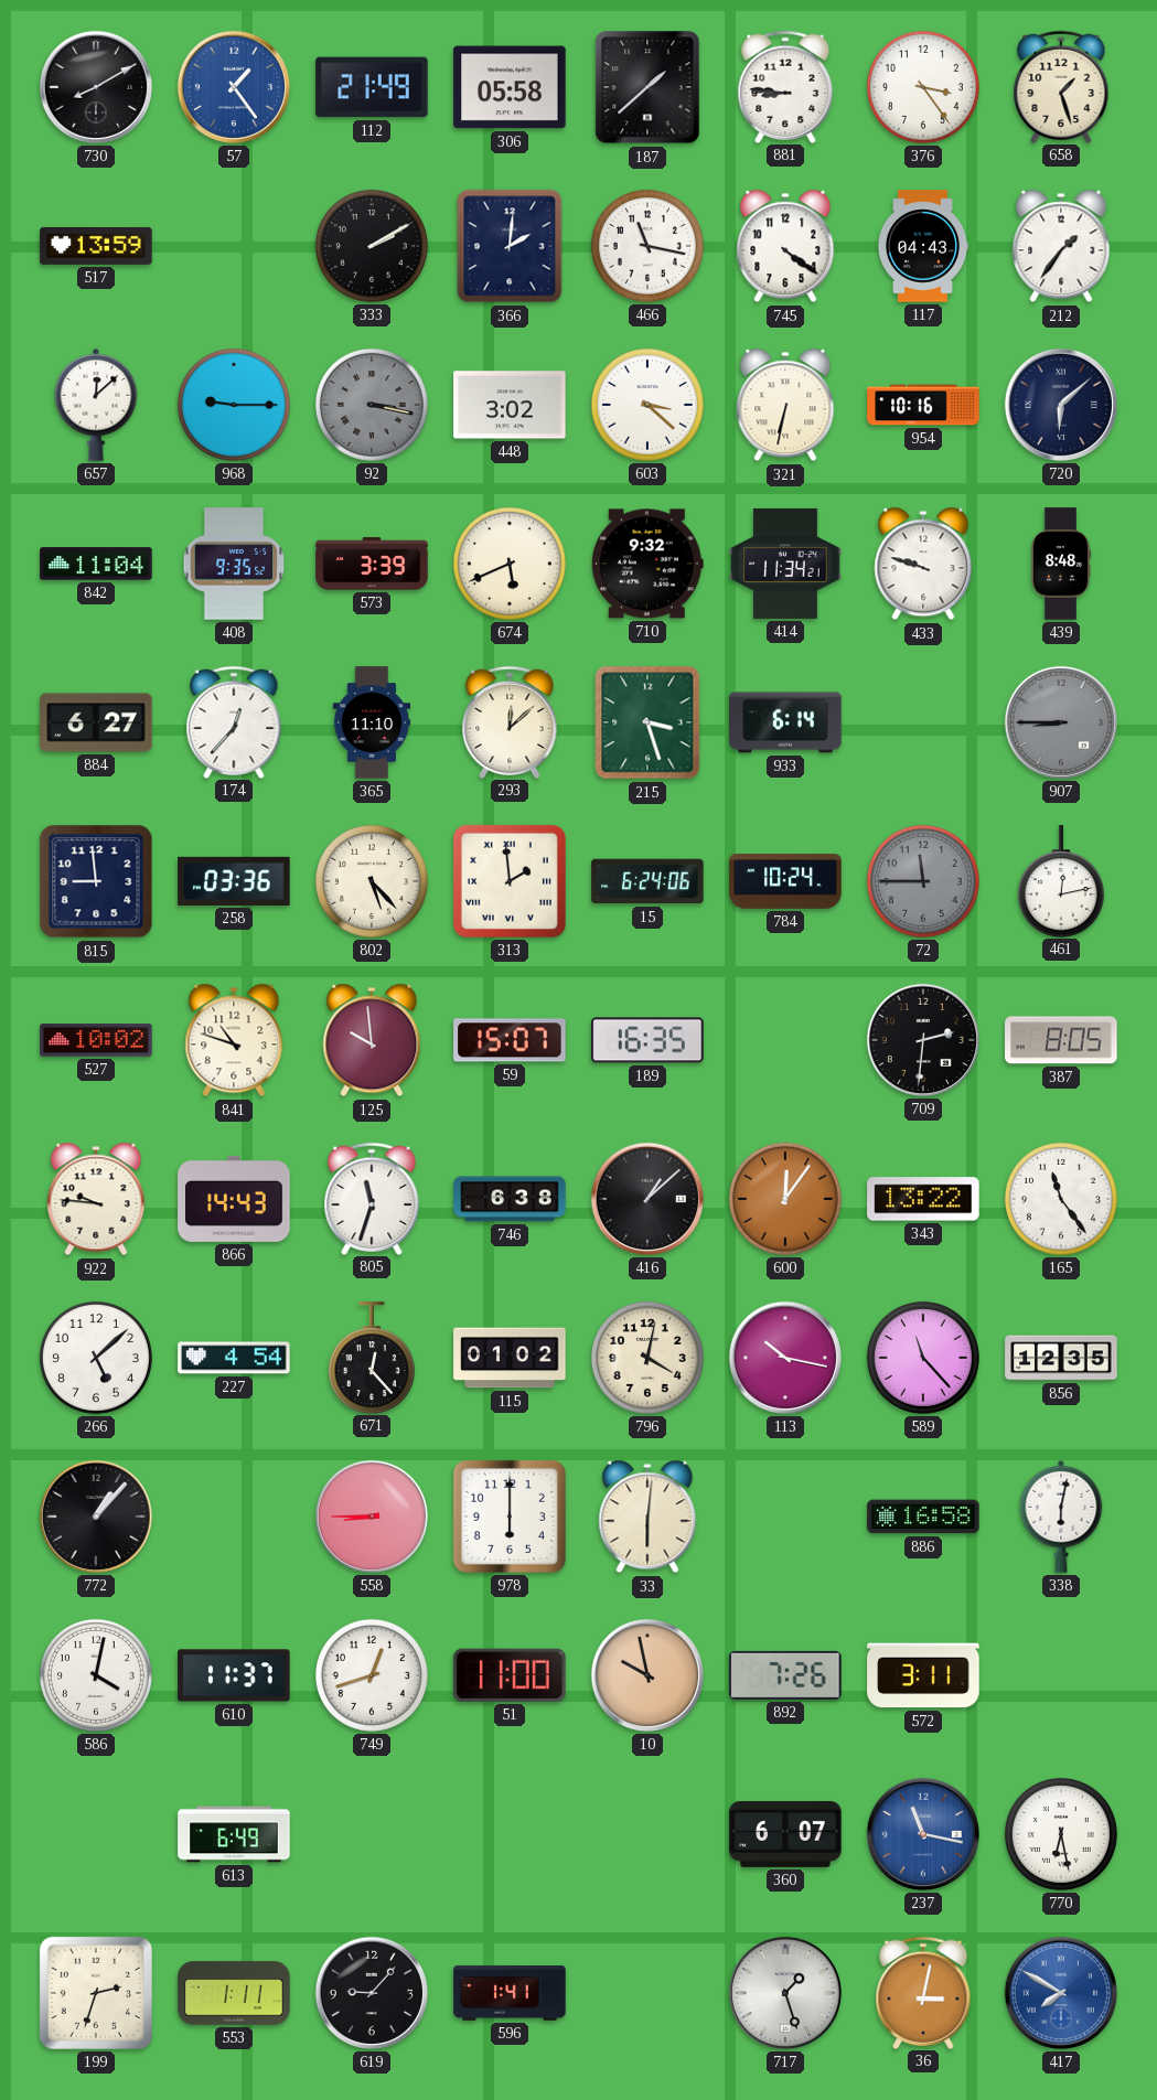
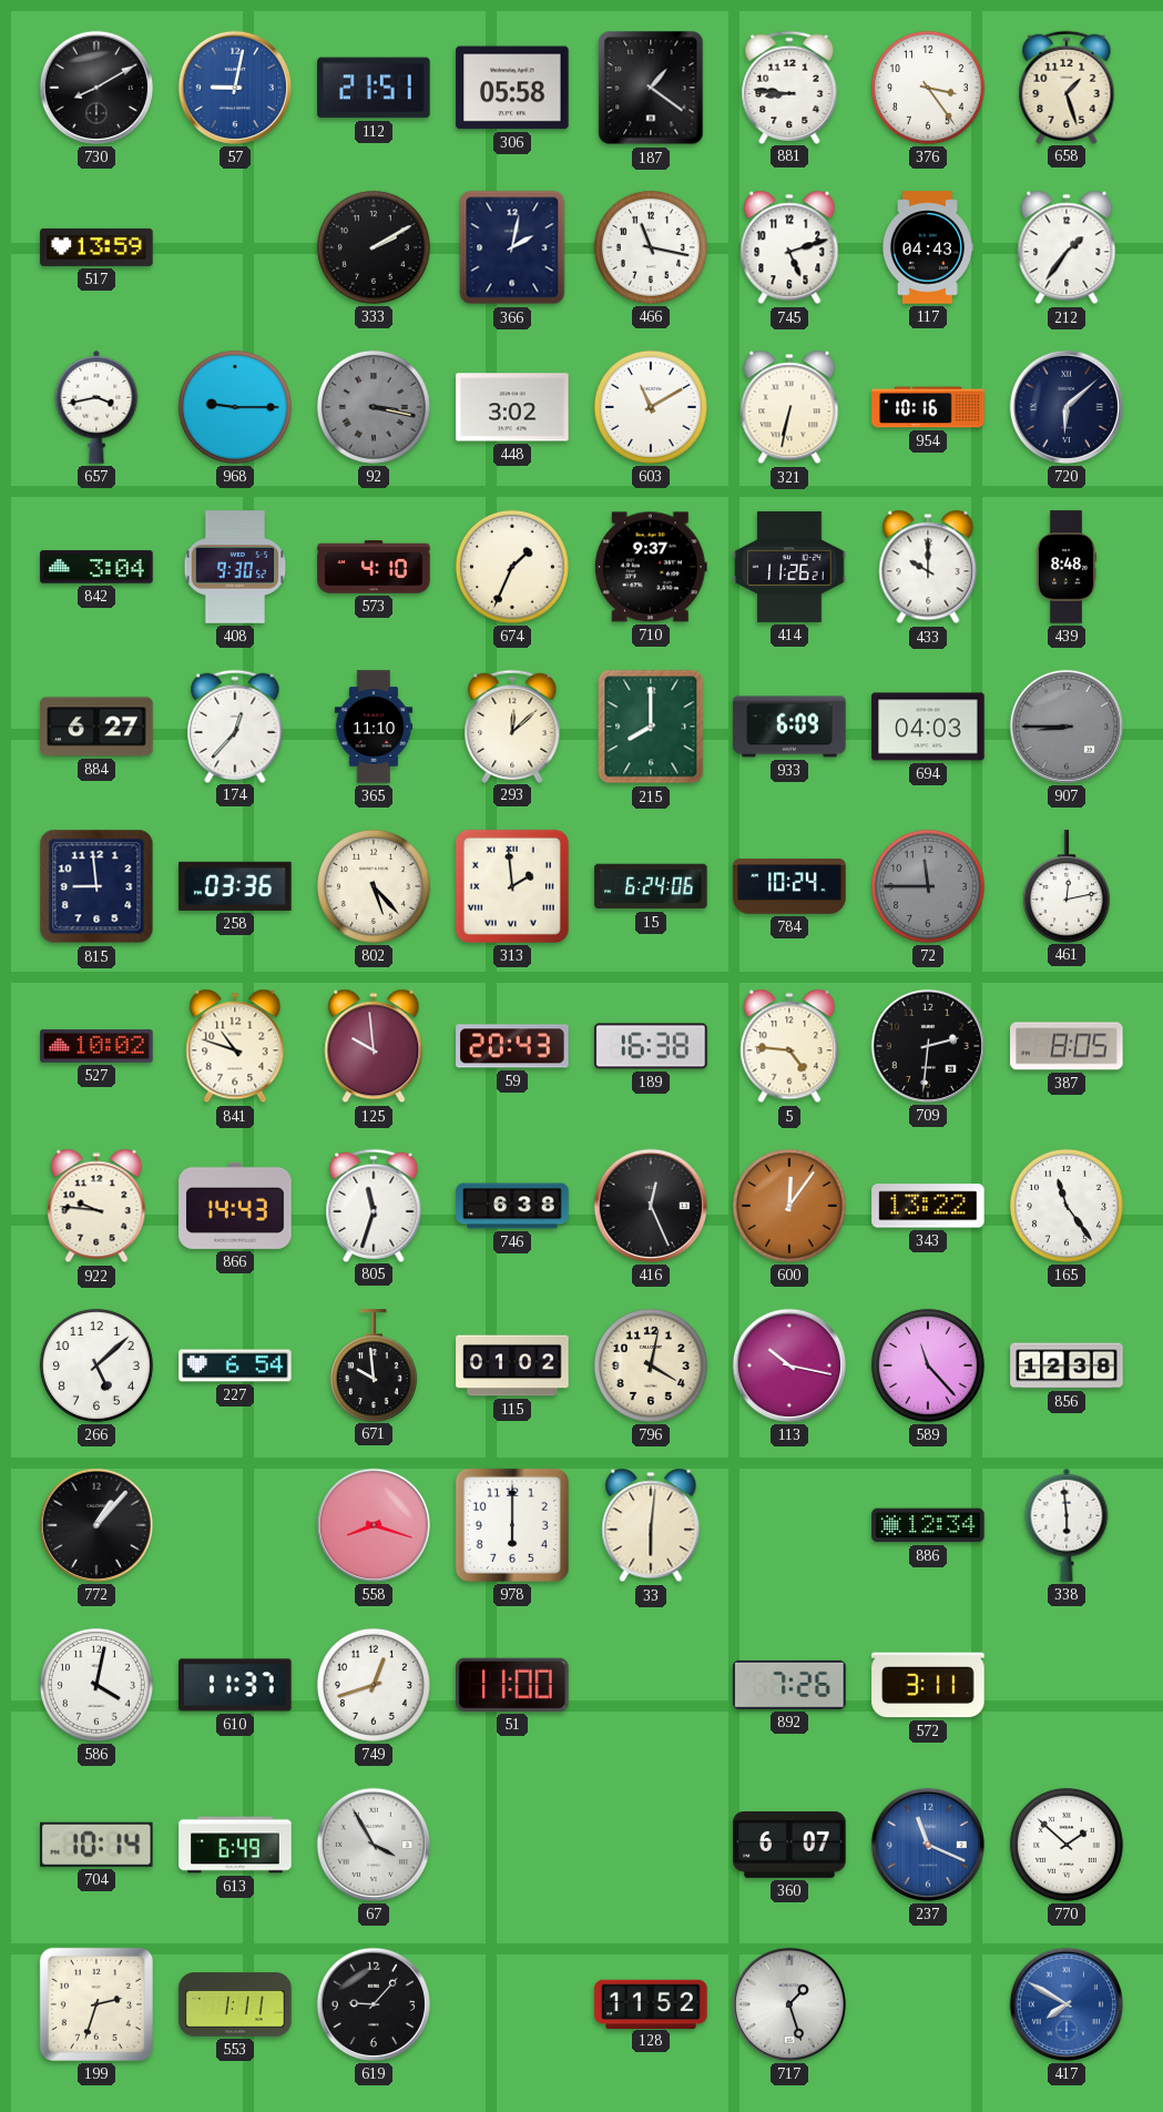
57: 1:24 -> 9:02
112: 21:49 -> 21:51
187: 1:38 -> 1:21
366: 2:01 -> 2:02
745: 4:21 -> 5:12
657: 12:08 -> 3:43
603: 3:22 -> 11:10
842: 11:04 -> 3:04
408: 9:35 -> 9:30
573: 3:39 -> 4:10
674: 5:41 -> 1:34
710: 9:32 -> 9:37
414: 11:34 -> 11:26
433: 9:48 -> 10:00
215: 3:27 -> 8:00
933: 6:14 -> 6:09
694: none -> 04:03
59: 15:07 -> 20:43
189: 16:35 -> 16:38
5: none -> 4:46
416: 1:08 -> 12:26
227: 4:54 -> 6:54
671: 12:23 -> 9:59
856: 12:35 -> 12:38
558: 8:45 -> 8:18
886: 16:58 -> 12:34
338: 6:02 -> 5:59
10: 9:58 -> none
704: none -> 10:14
67: none -> 3:55
237: 11:17 -> 11:19
770: 6:28 -> 1:52
596: 1:41 -> none
128: none -> 11:52
36: 3:02 -> none
